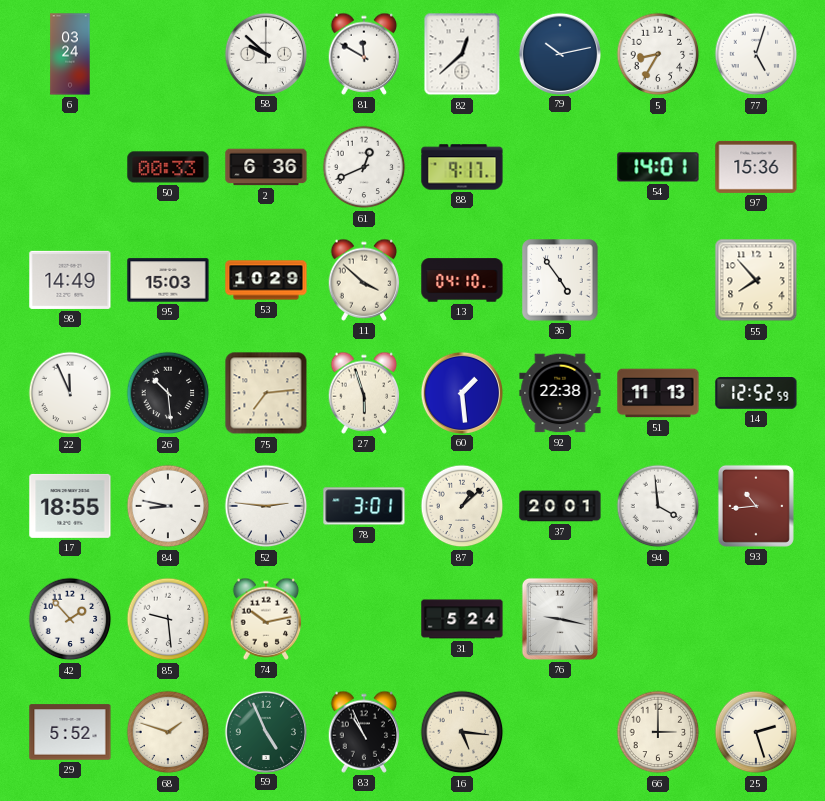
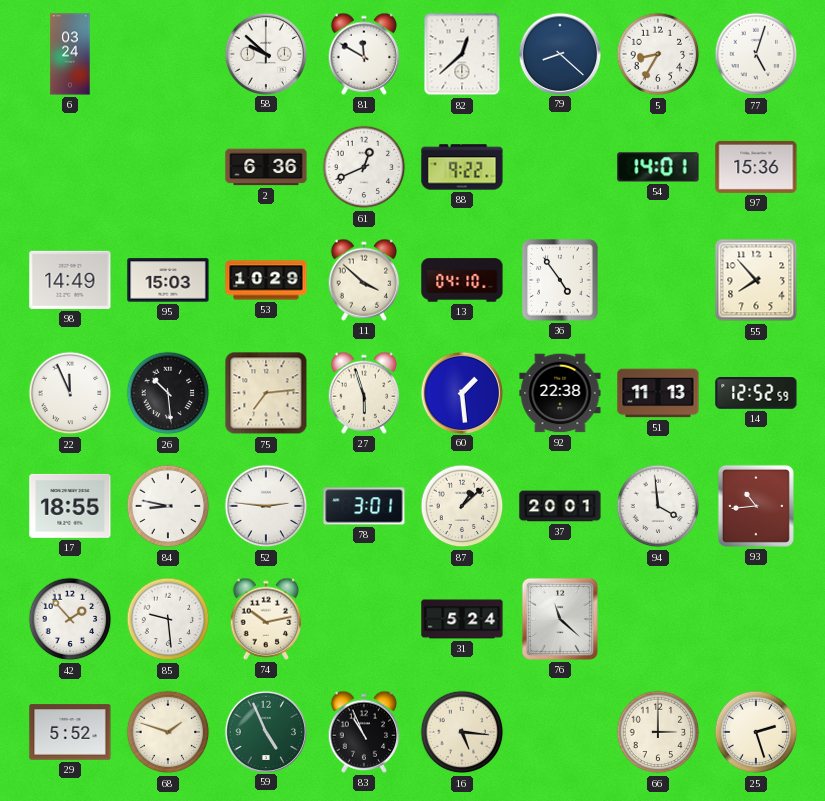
79: 10:13 -> 8:22
50: 00:33 -> none
88: 9:17 -> 9:22
76: 9:17 -> 11:22
